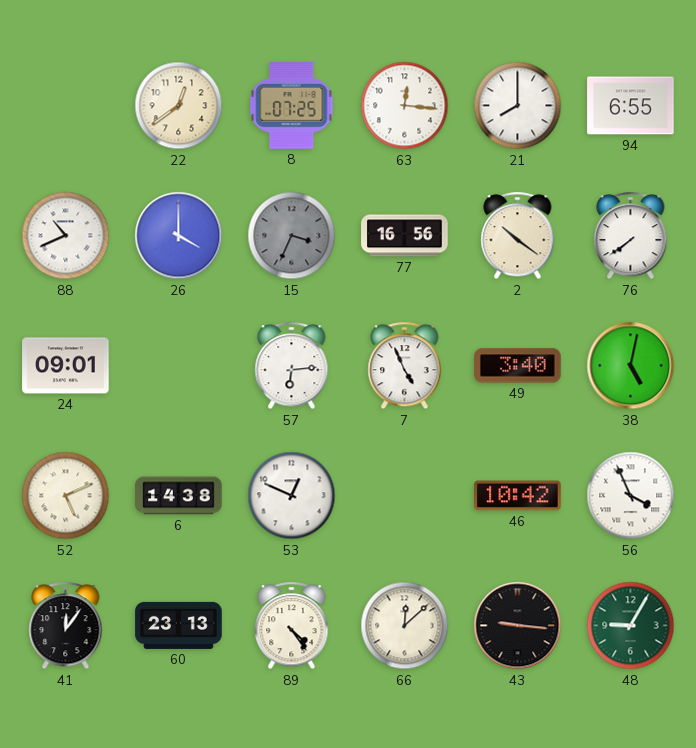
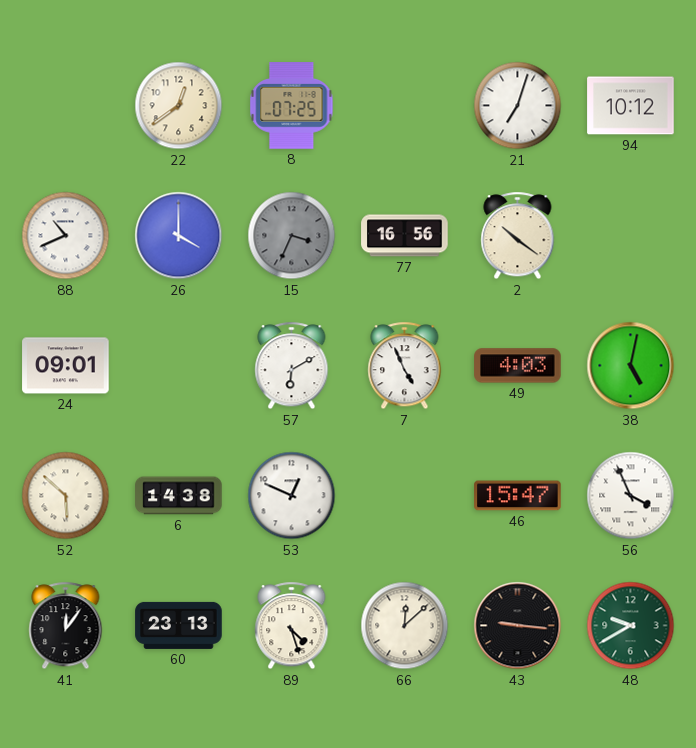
63: 12:16 -> none
21: 8:00 -> 7:03
94: 6:55 -> 10:12
76: 7:39 -> none
57: 6:14 -> 6:10
49: 3:40 -> 4:03
52: 5:11 -> 5:52
46: 10:42 -> 15:47
89: 4:24 -> 4:27
48: 9:05 -> 9:40
